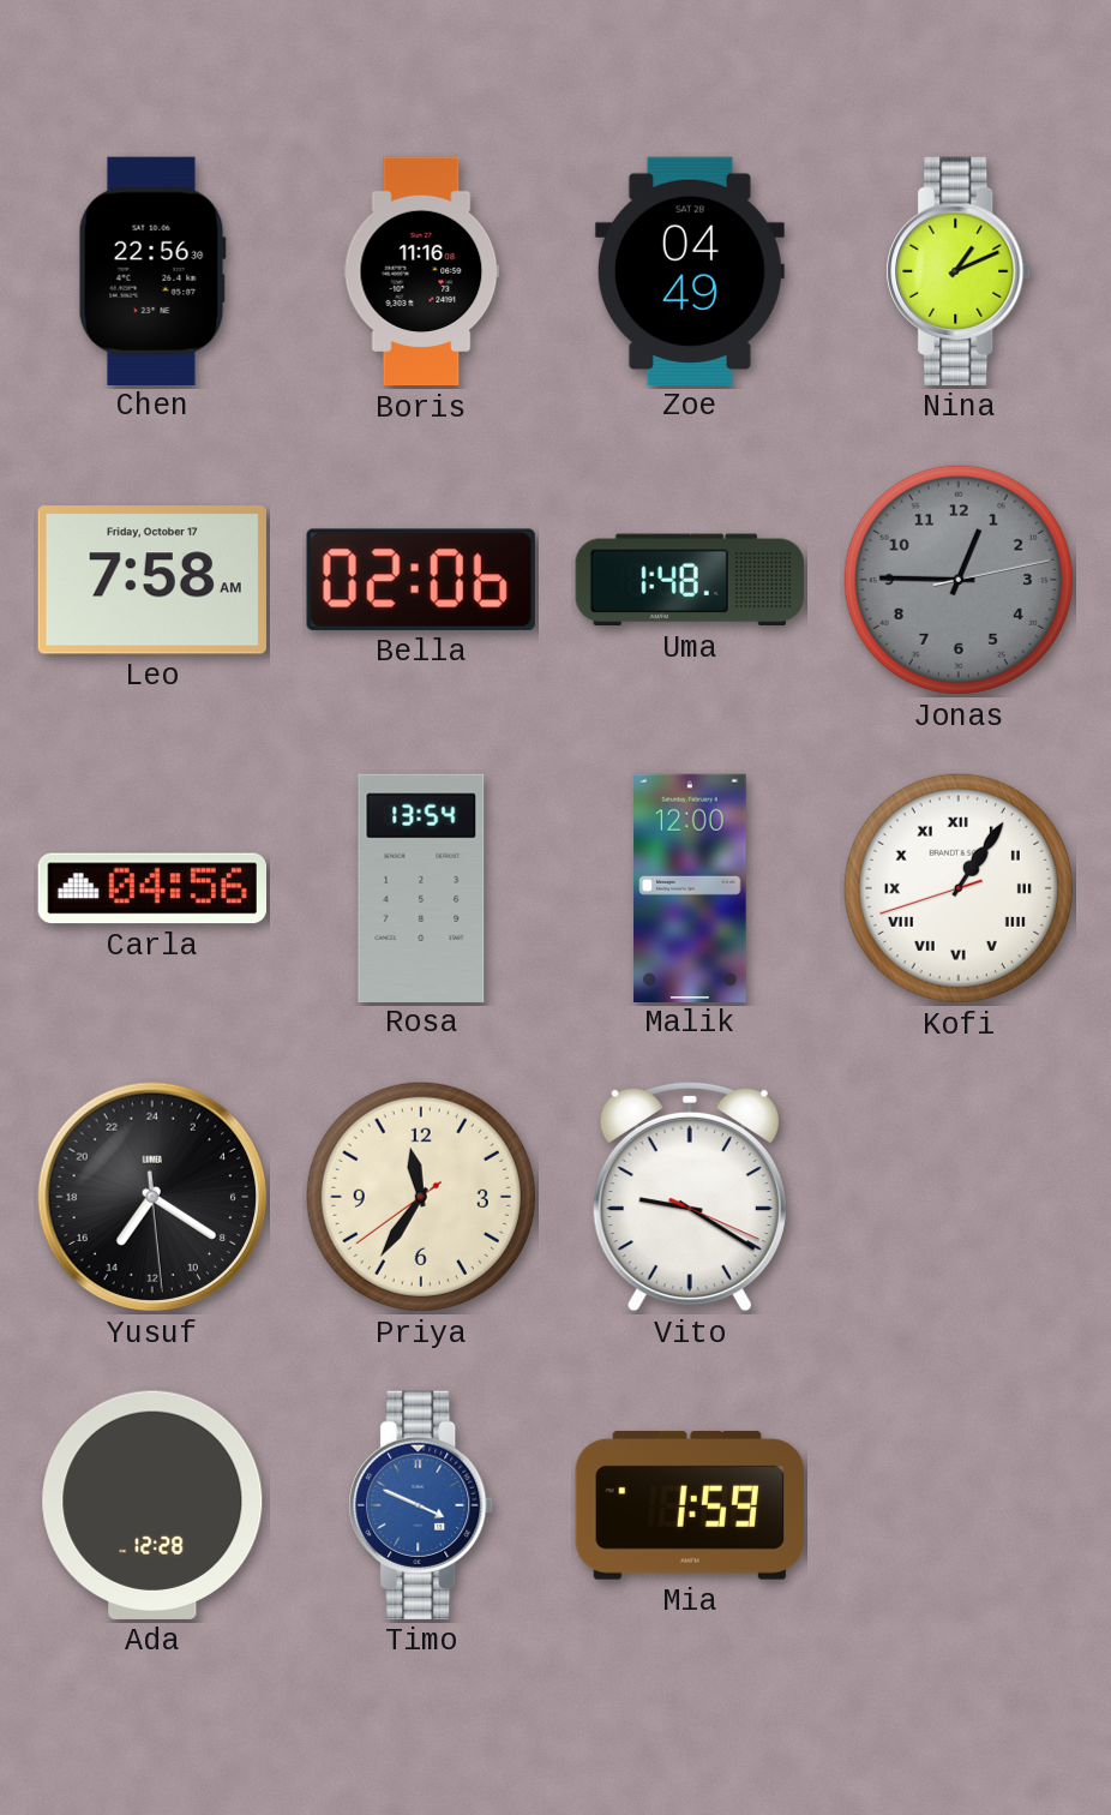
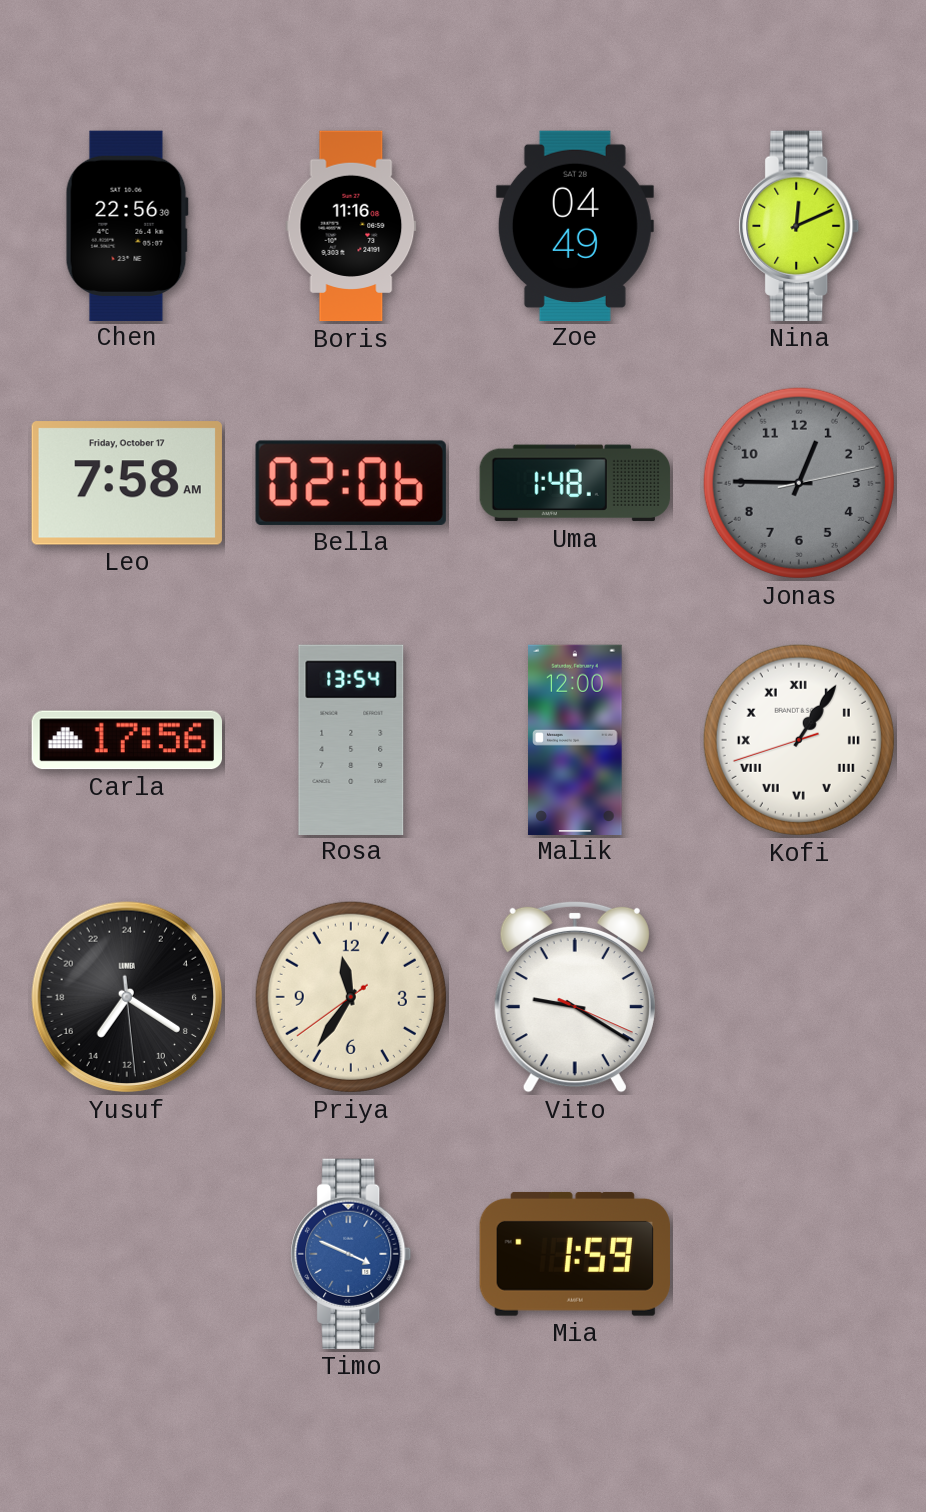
Nina: 1:11 -> 12:11
Carla: 04:56 -> 17:56
Ada: 12:28 -> none
